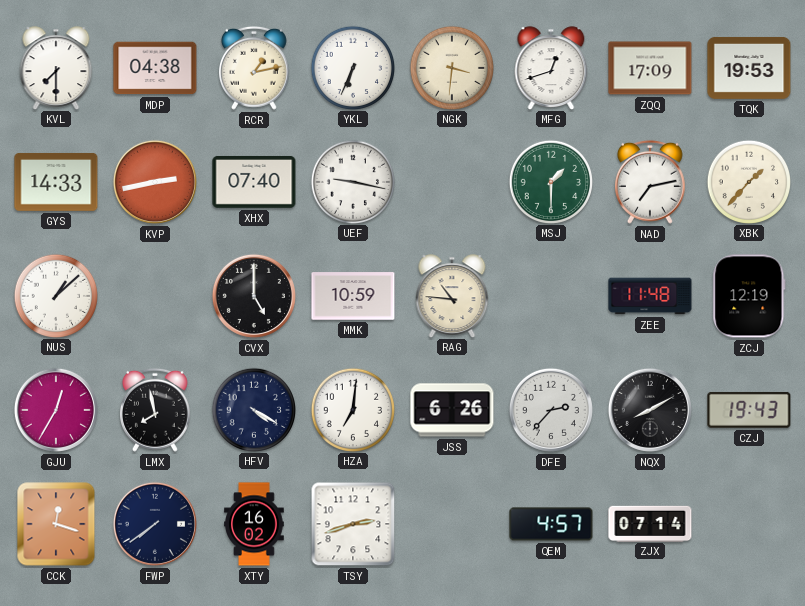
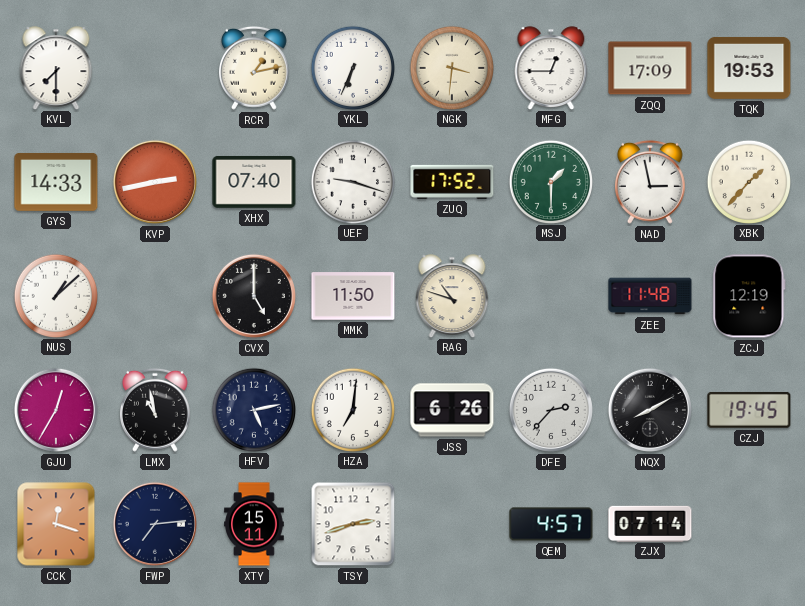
MDP: 04:38 -> none
MFG: 12:42 -> 12:45
UEF: 9:17 -> 9:18
ZUQ: none -> 17:52
NAD: 7:13 -> 2:58
MMK: 10:59 -> 11:50
RAG: 10:46 -> 10:48
LMX: 7:58 -> 10:58
HFV: 4:20 -> 5:13
CZJ: 19:43 -> 19:45
FWP: 7:39 -> 7:14
XTY: 16:02 -> 15:11
